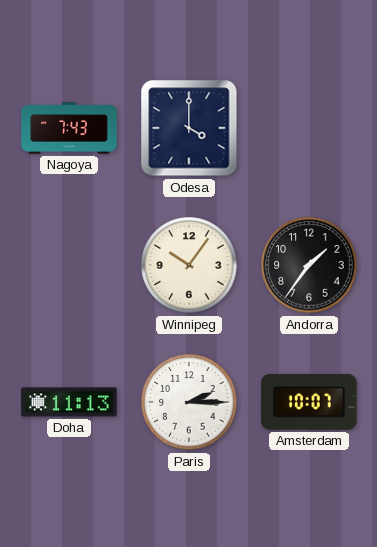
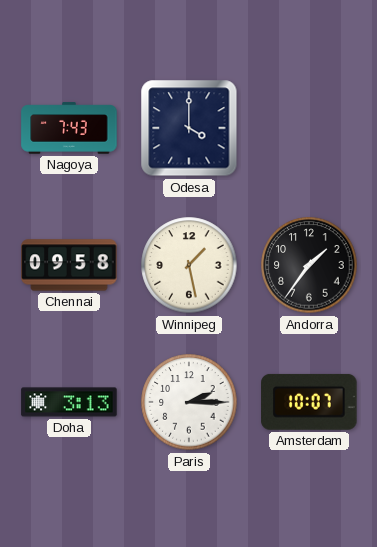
Chennai: none -> 09:58
Winnipeg: 10:06 -> 1:28
Doha: 11:13 -> 3:13
